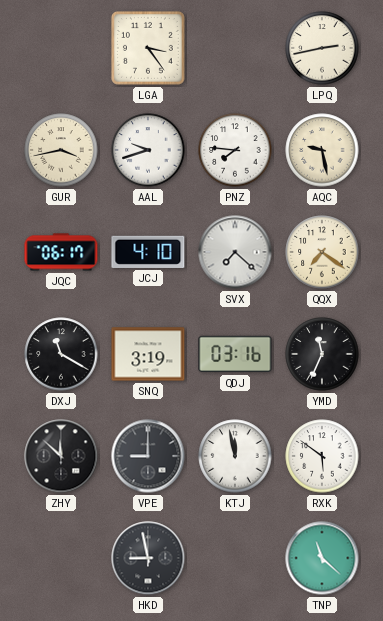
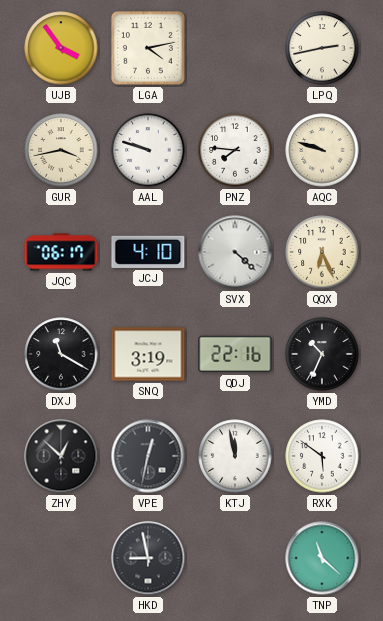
UJB: none -> 3:54
LGA: 3:24 -> 4:13
AAL: 9:42 -> 9:48
AQC: 9:28 -> 9:48
SVX: 7:22 -> 4:22
QQX: 7:21 -> 6:26
QDJ: 03:16 -> 22:16
YMD: 11:34 -> 10:34
ZHY: 11:52 -> 12:52
VPE: 9:00 -> 12:32
